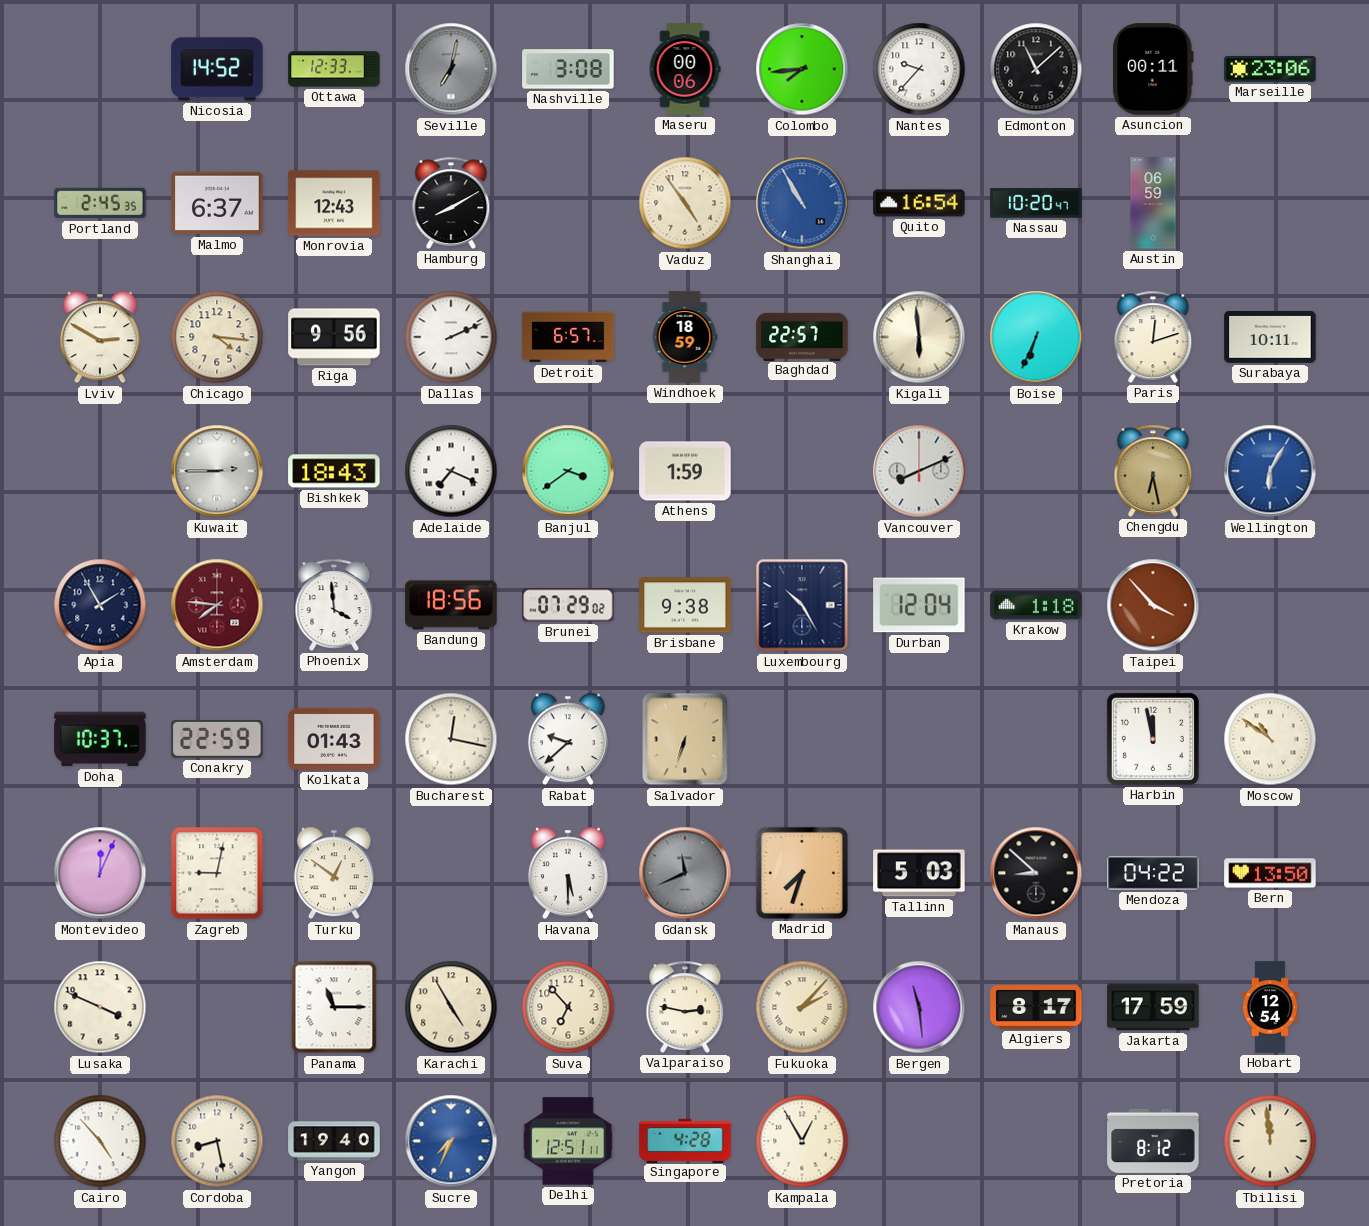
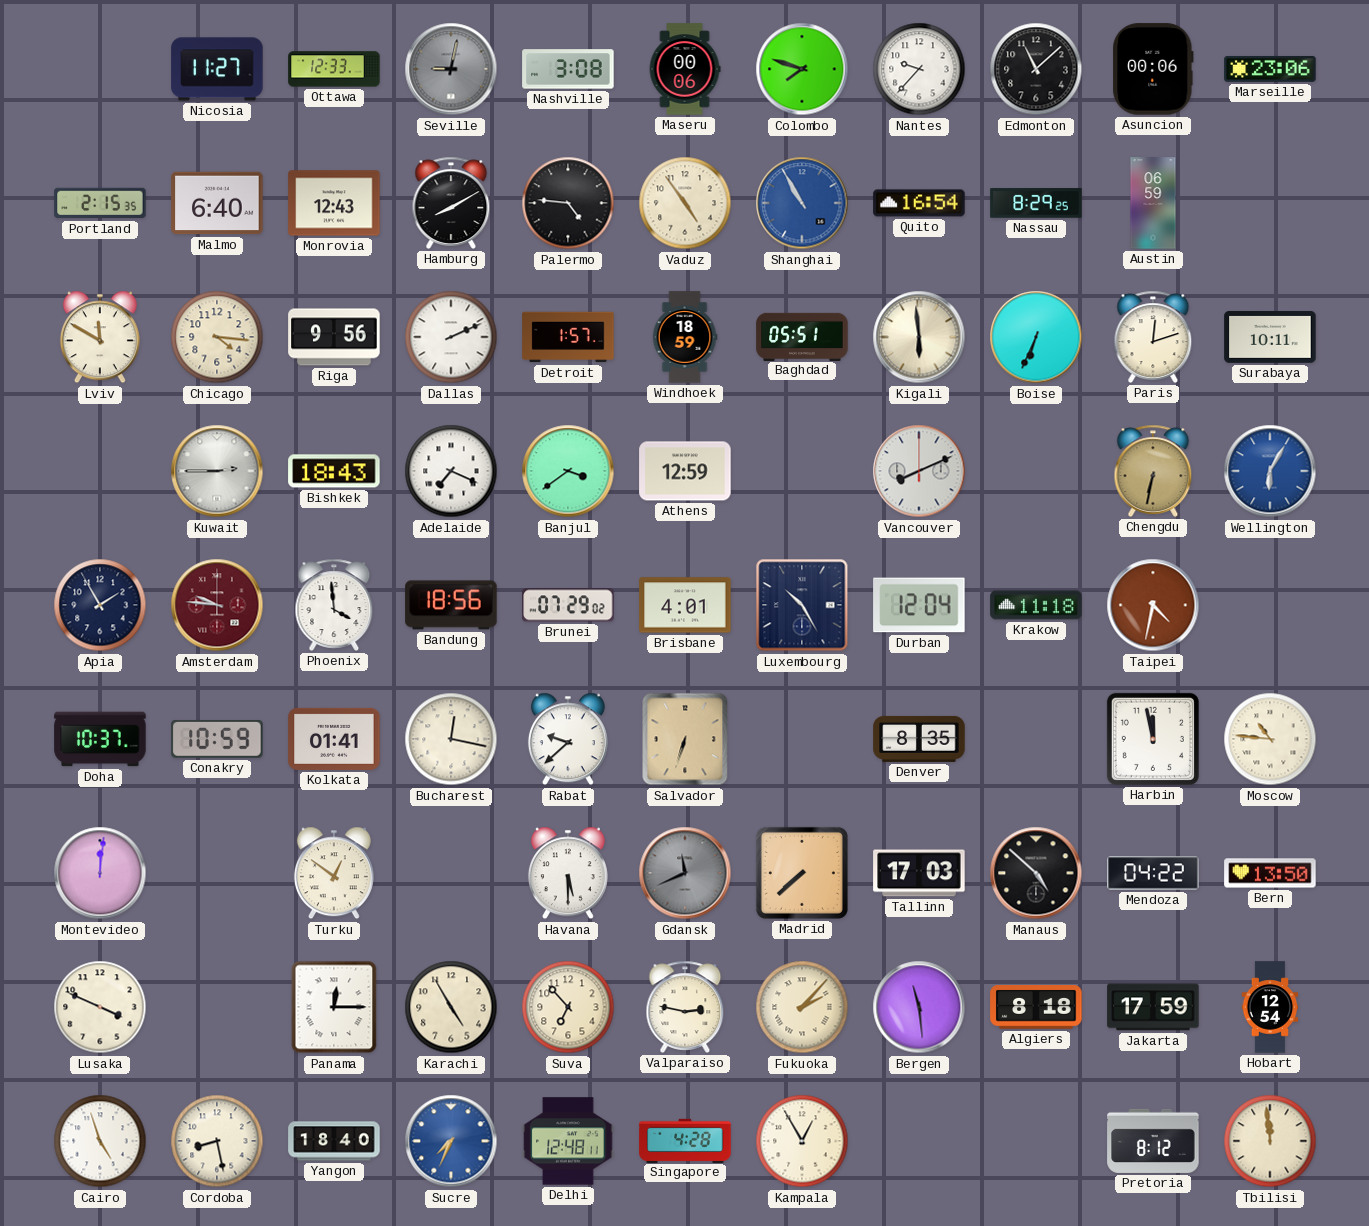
Nicosia: 14:52 -> 11:27
Seville: 7:02 -> 9:02
Colombo: 7:44 -> 7:48
Asuncion: 00:11 -> 00:06
Portland: 2:45 -> 2:15
Malmo: 6:37 -> 6:40
Palermo: none -> 4:46
Nassau: 10:20 -> 8:29
Lviv: 2:50 -> 11:50
Detroit: 6:57 -> 1:57
Baghdad: 22:57 -> 05:51
Athens: 1:59 -> 12:59
Chengdu: 6:28 -> 6:32
Amsterdam: 7:46 -> 9:46
Brisbane: 9:38 -> 4:01
Krakow: 1:18 -> 11:18
Taipei: 3:53 -> 4:32
Conakry: 22:59 -> 10:59
Kolkata: 01:43 -> 01:41
Denver: none -> 8:35
Moscow: 10:51 -> 10:46
Montevideo: 12:04 -> 12:01
Zagreb: 9:02 -> none
Madrid: 7:33 -> 7:38
Tallinn: 5:03 -> 17:03
Manaus: 8:52 -> 4:52
Panama: 11:15 -> 12:15
Algiers: 8:17 -> 8:18
Cairo: 4:53 -> 4:57
Yangon: 19:40 -> 18:40
Delhi: 12:51 -> 12:48
